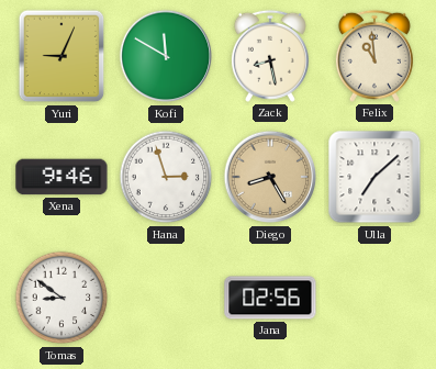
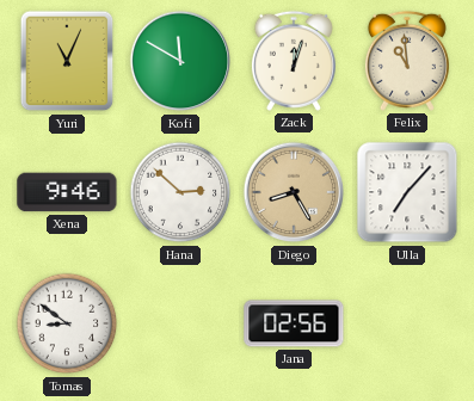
Yuri: 9:04 -> 11:04
Zack: 8:28 -> 12:03
Hana: 2:57 -> 2:52
Ulla: 7:08 -> 7:07
